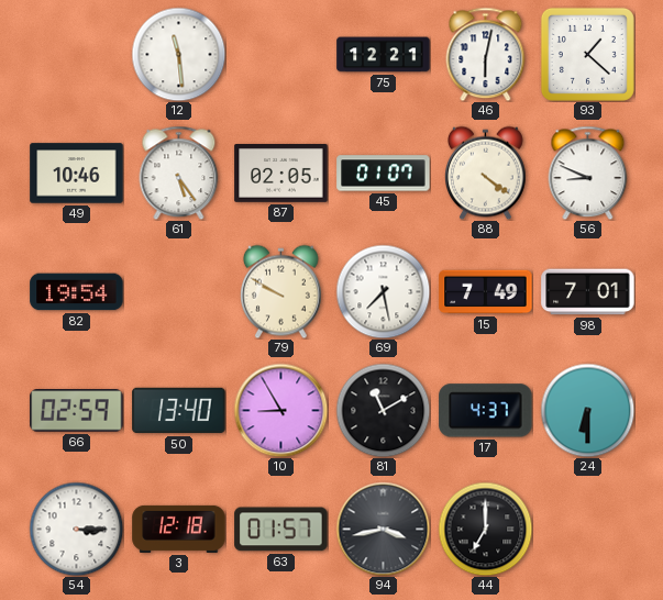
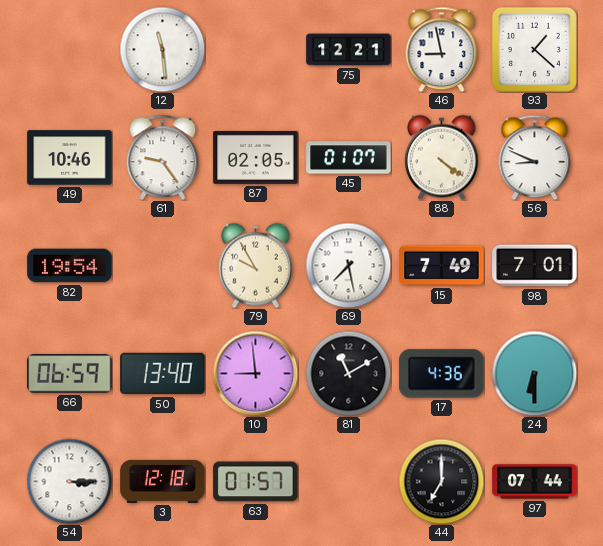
46: 6:02 -> 8:58
61: 5:24 -> 9:24
79: 9:50 -> 9:55
66: 02:59 -> 06:59
10: 8:55 -> 8:59
17: 4:37 -> 4:36
94: 3:43 -> none
97: none -> 07:44
